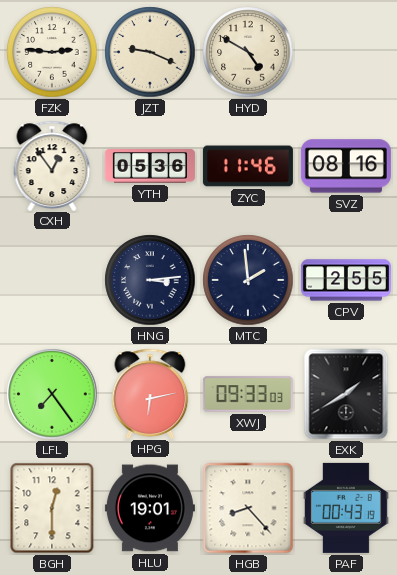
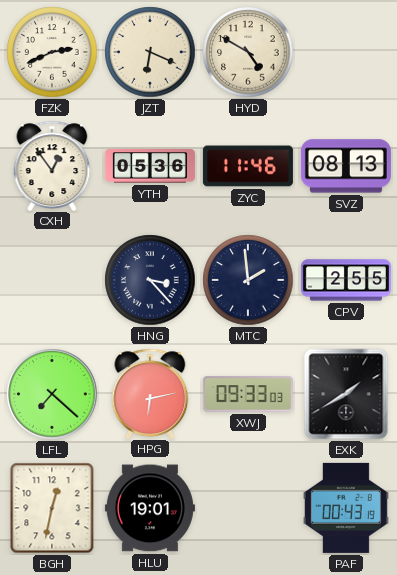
FZK: 2:46 -> 2:41
JZT: 9:19 -> 6:19
SVZ: 08:16 -> 08:13
HNG: 3:14 -> 3:23
LFL: 7:24 -> 7:22
BGH: 12:30 -> 12:32
HGB: 8:23 -> none
